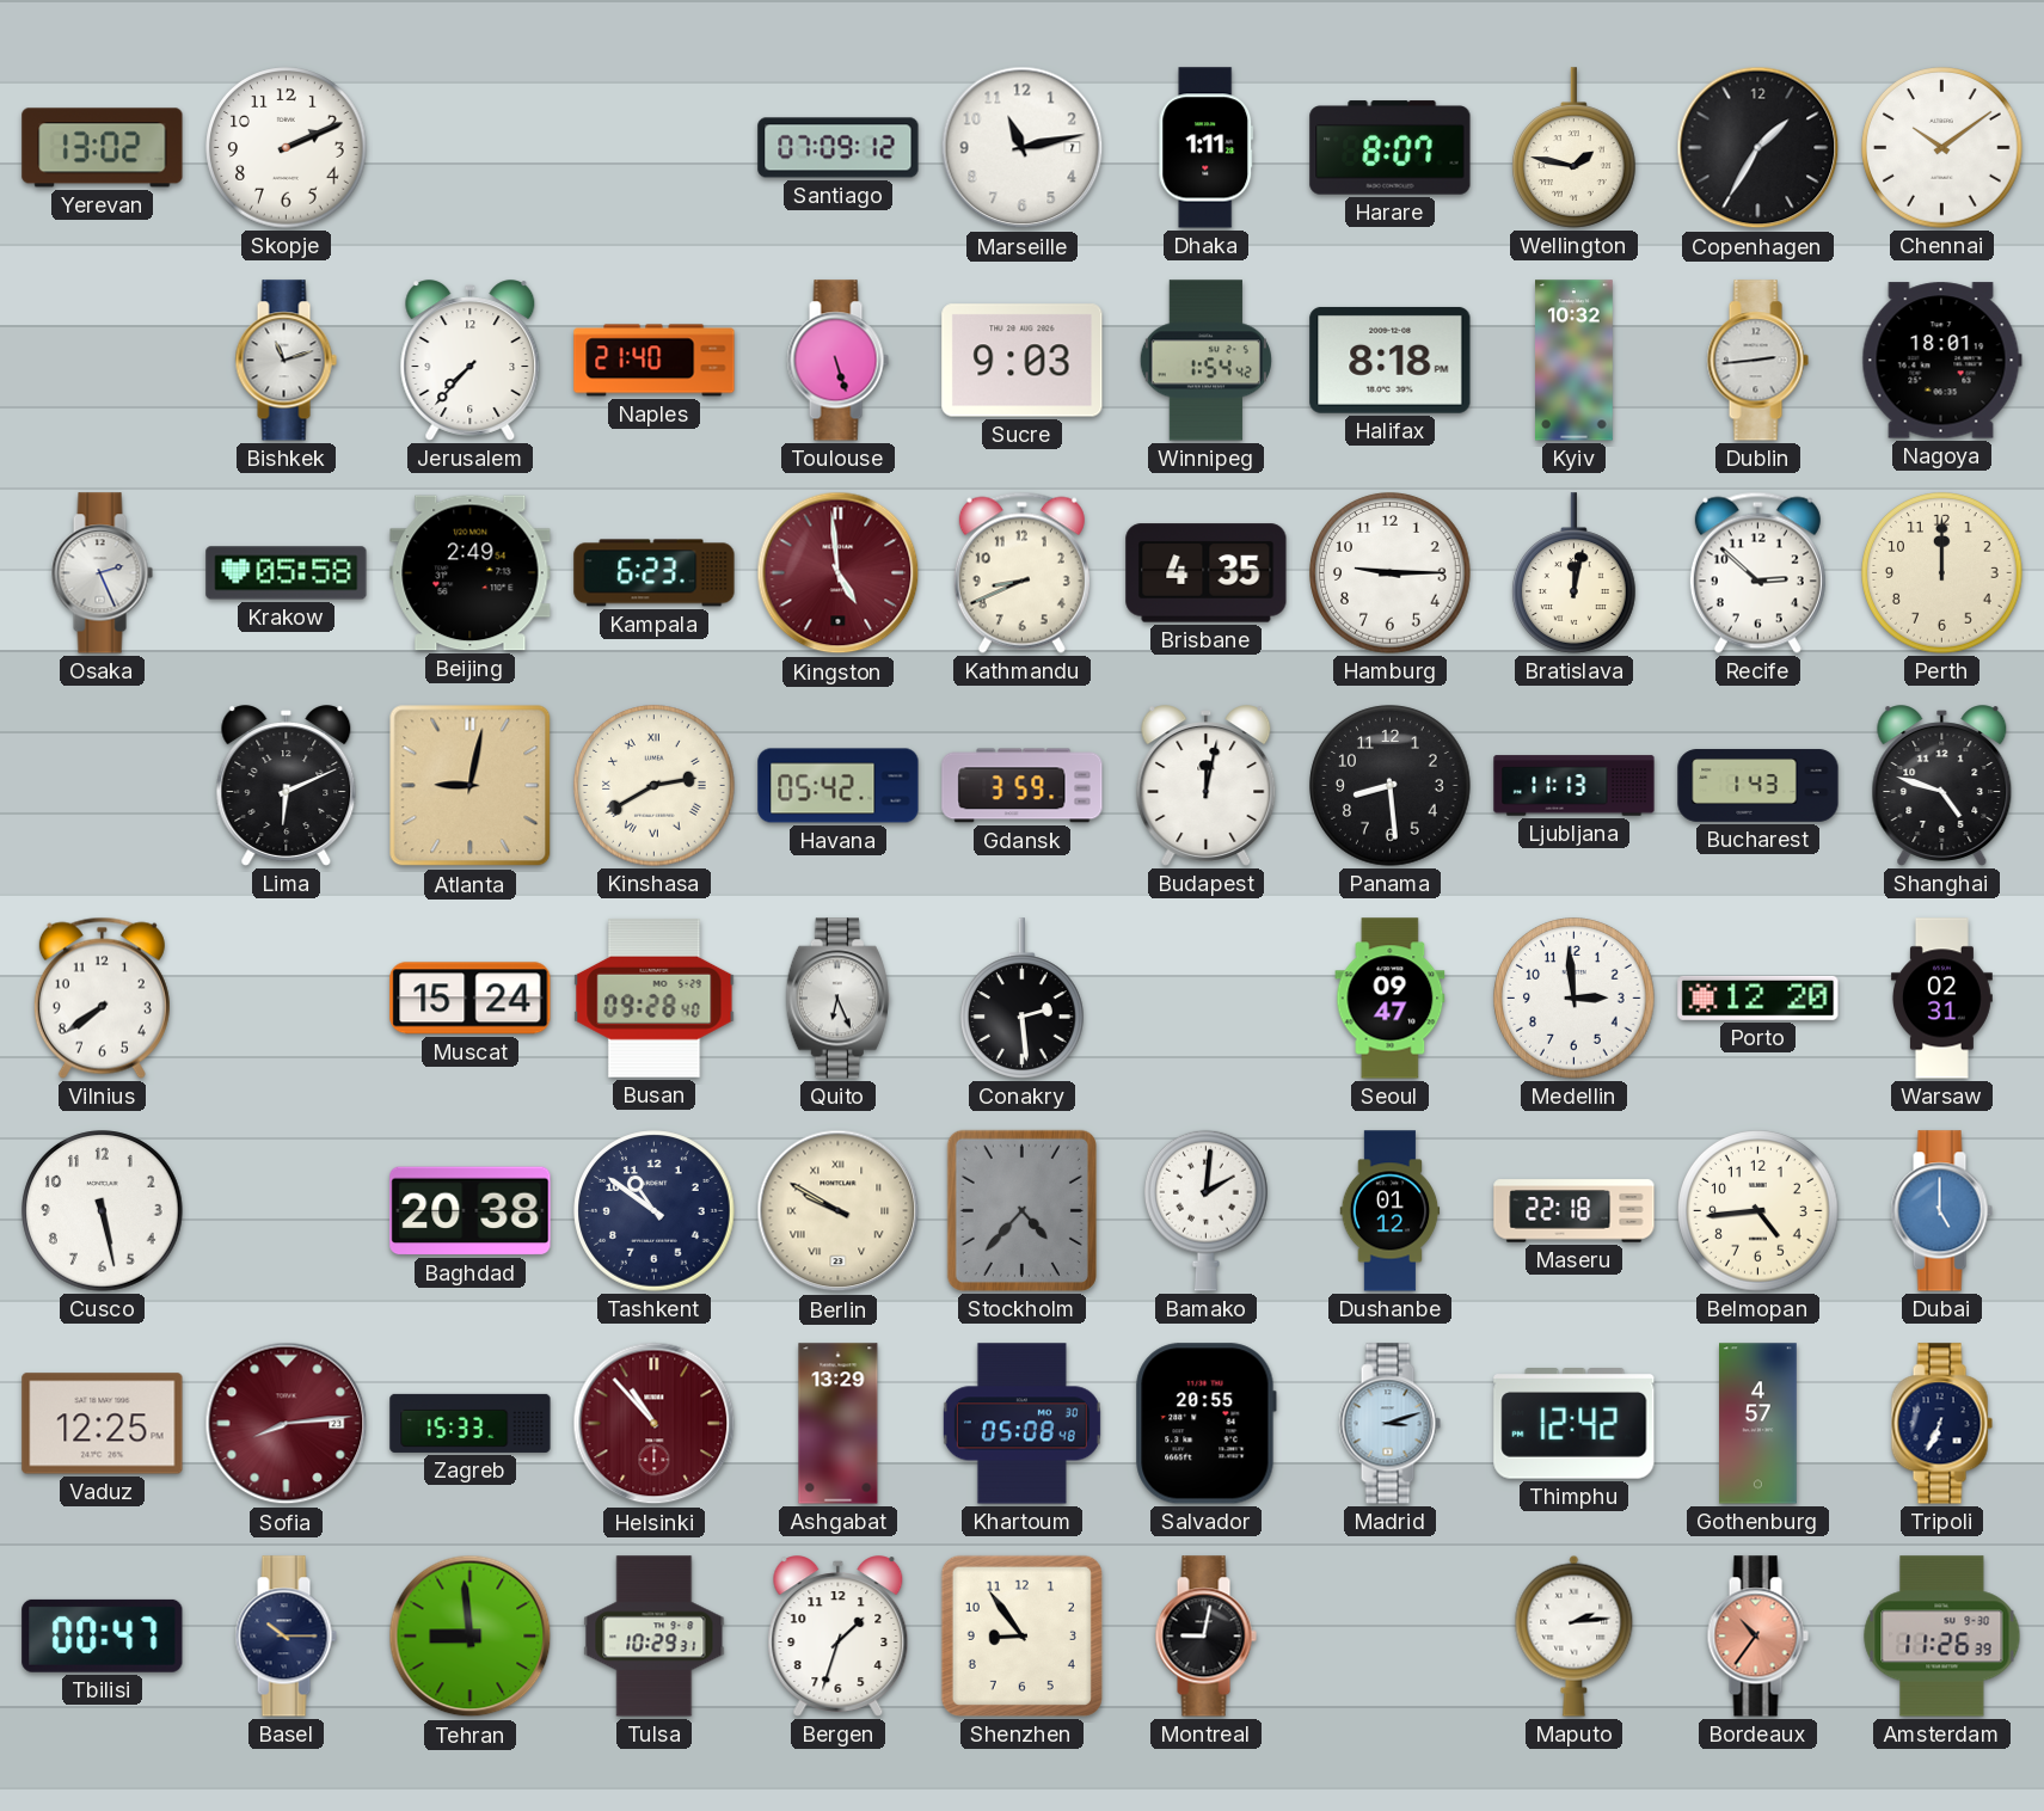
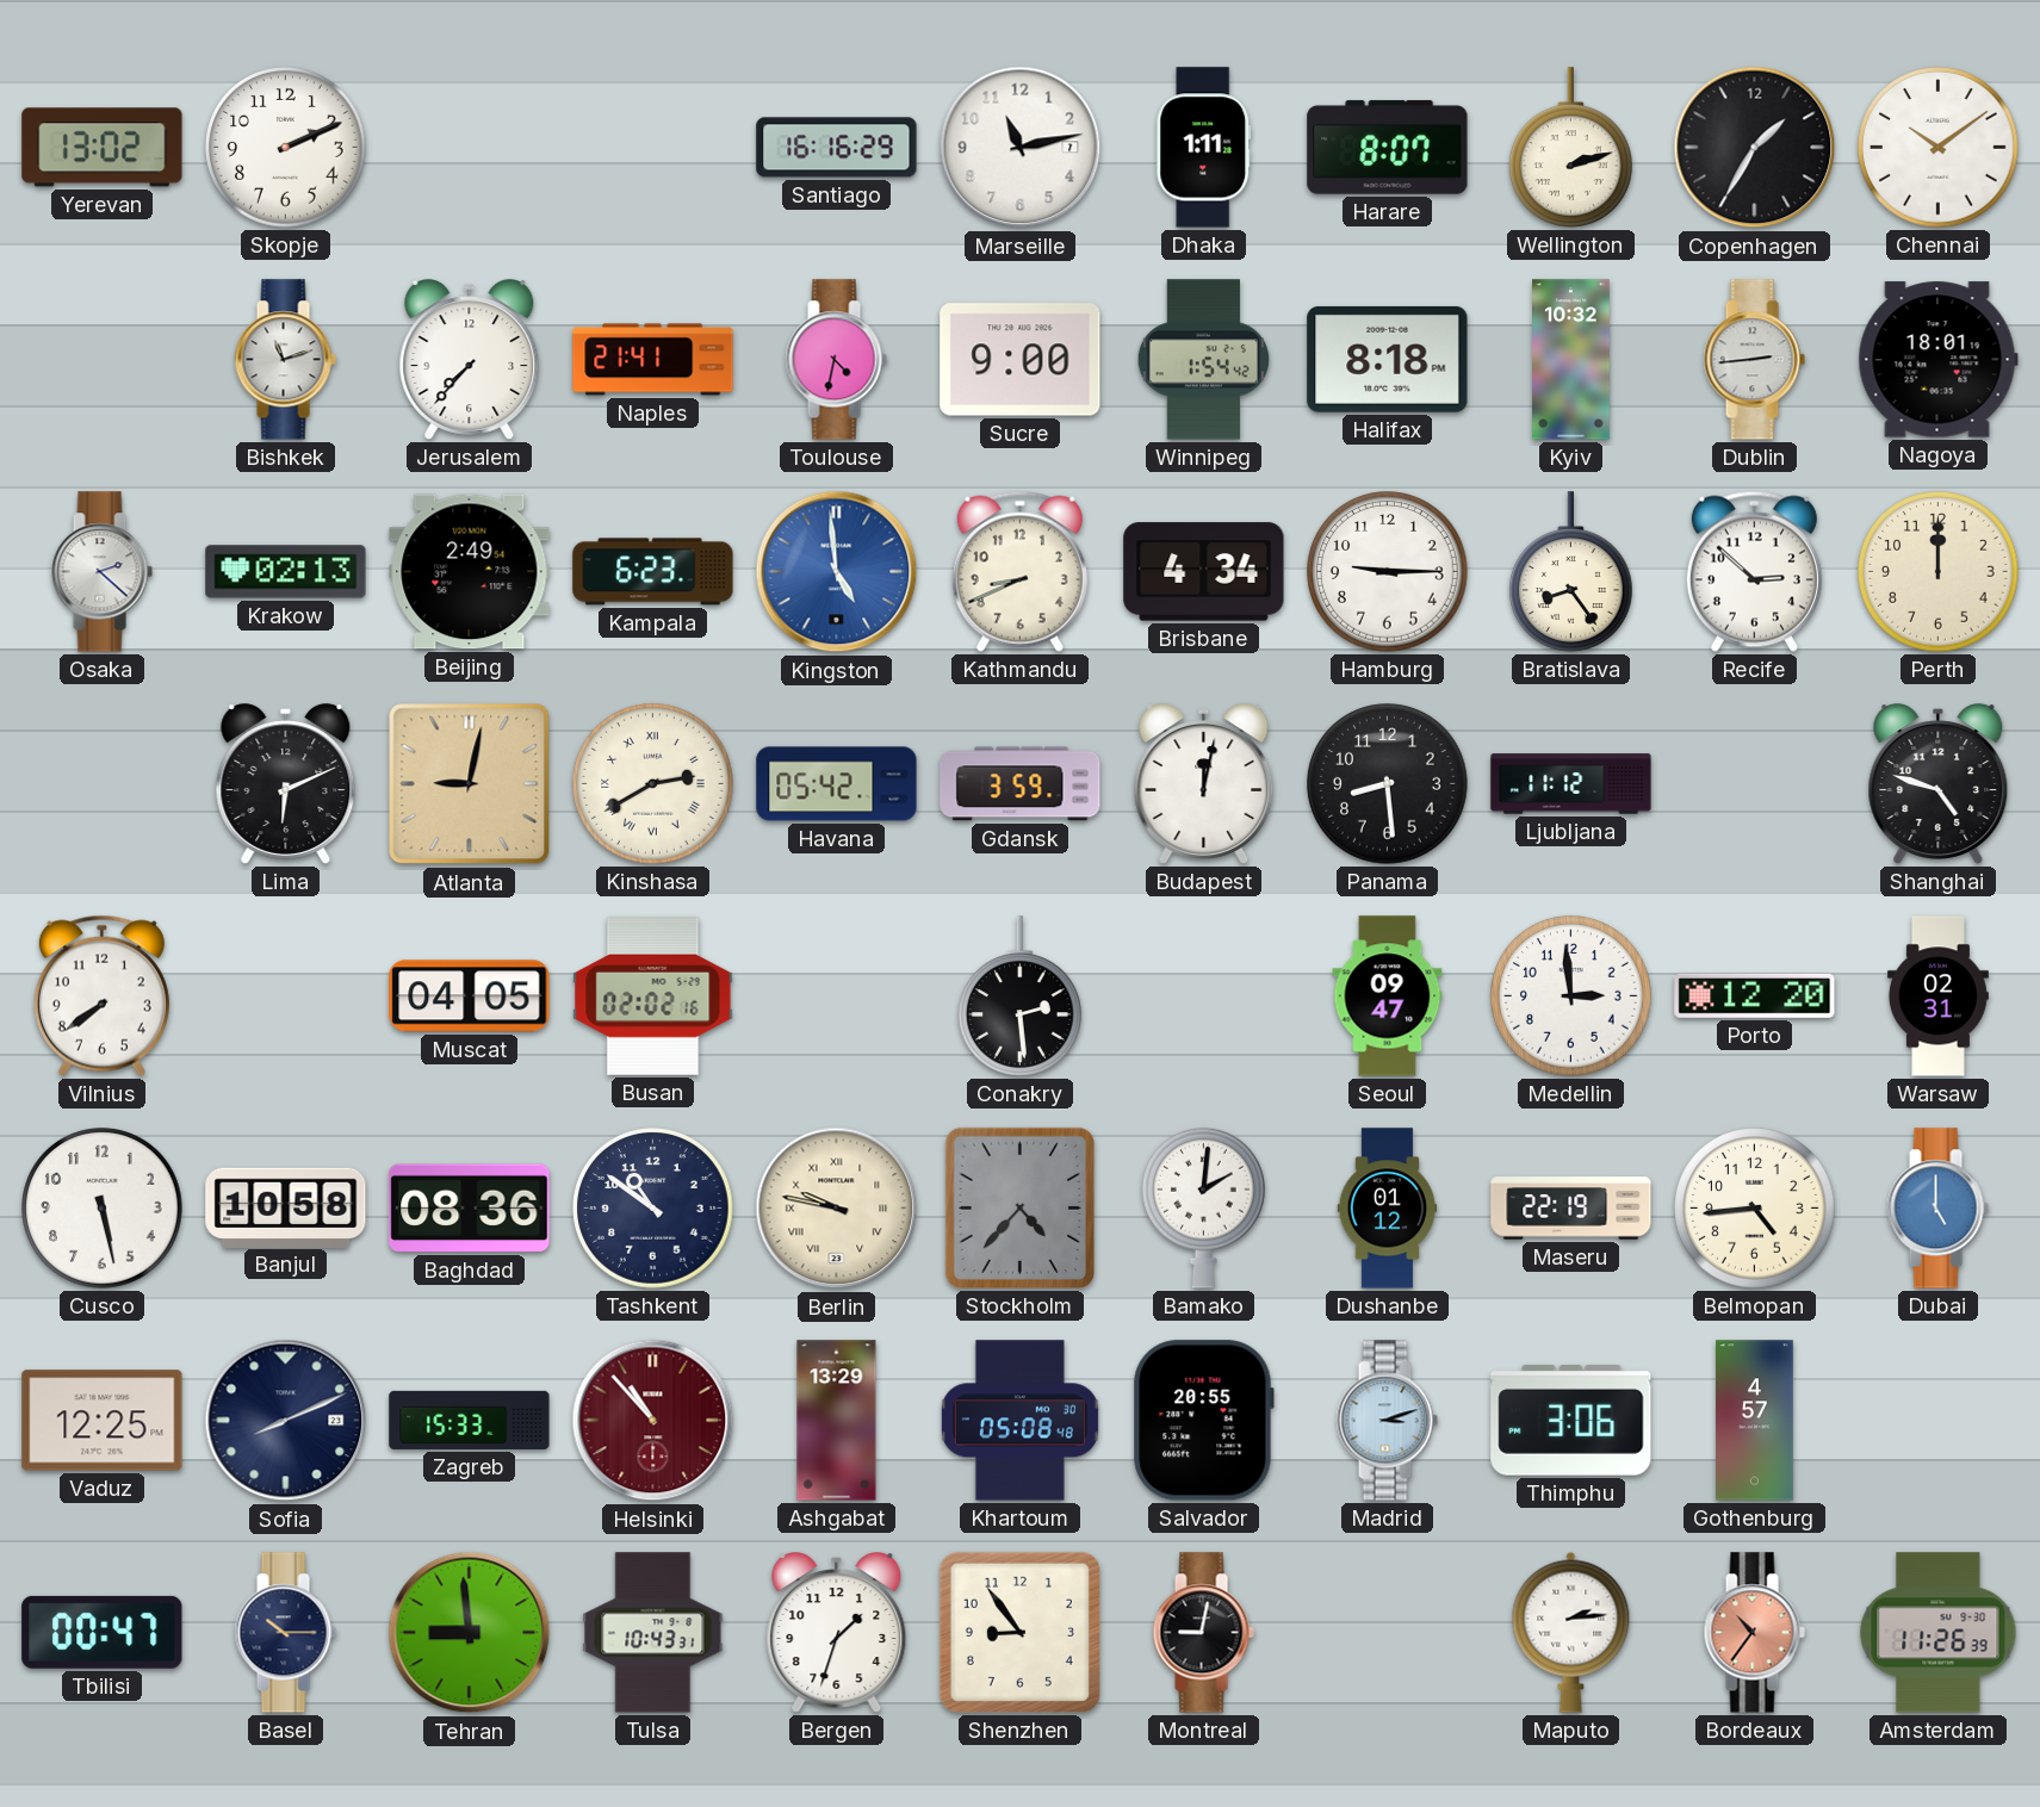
Santiago: 07:09 -> 16:16
Wellington: 1:47 -> 2:12
Naples: 21:40 -> 21:41
Toulouse: 5:27 -> 4:32
Sucre: 9:03 -> 9:00
Osaka: 2:26 -> 2:22
Krakow: 05:58 -> 02:13
Kingston dial: burgundy -> blue
Brisbane: 4:35 -> 4:34
Bratislava: 12:02 -> 8:24
Ljubljana: 11:13 -> 11:12
Bucharest: 1:43 -> none
Muscat: 15:24 -> 04:05
Busan: 09:28 -> 02:02
Quito: 6:26 -> none
Banjul: none -> 10:58
Baghdad: 20:38 -> 08:36
Berlin: 9:50 -> 9:47
Maseru: 22:18 -> 22:19
Sofia: 8:14 -> 8:11
Sofia dial: burgundy -> navy
Thimphu: 12:42 -> 3:06
Tripoli: 6:34 -> none
Tulsa: 10:29 -> 10:43
